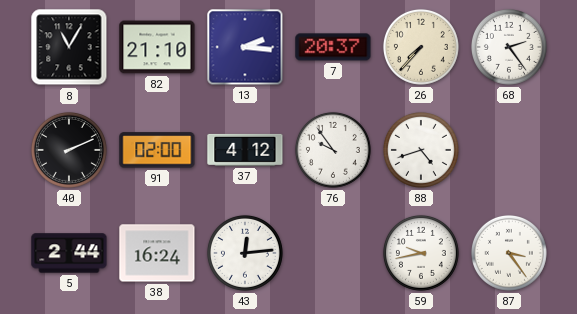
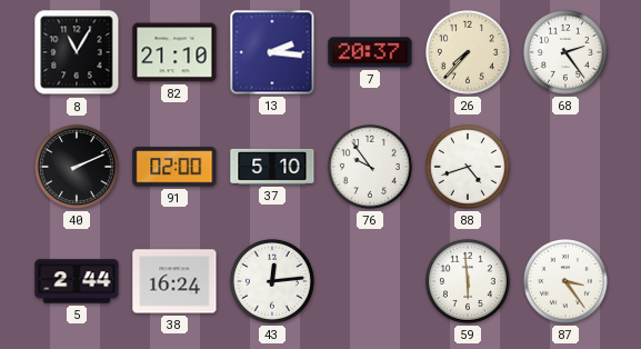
37: 4:12 -> 5:10
59: 9:43 -> 5:59
